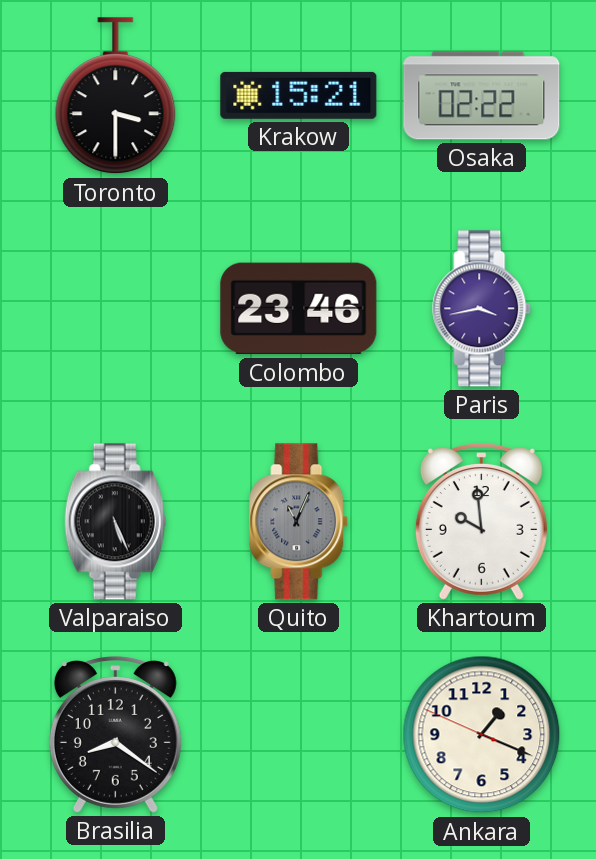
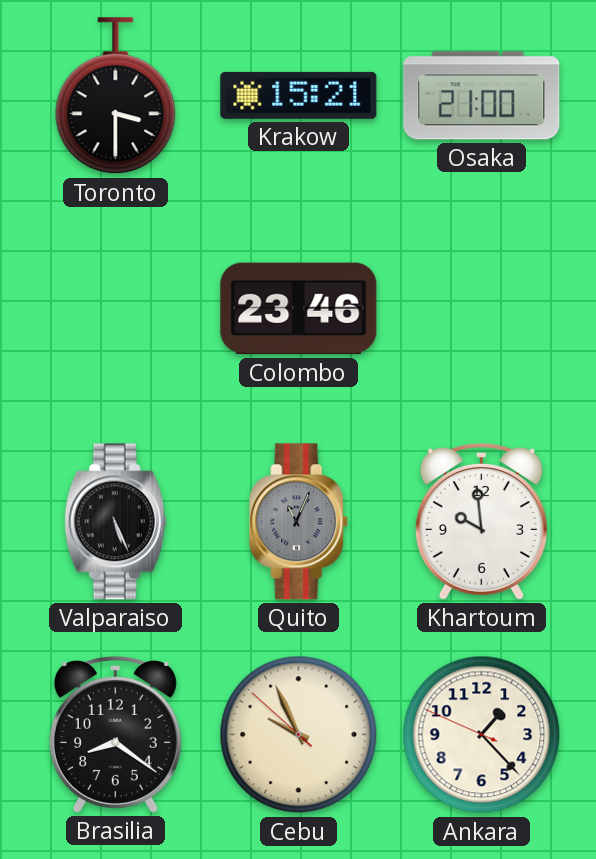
Osaka: 02:22 -> 21:00
Paris: 3:43 -> none
Cebu: none -> 9:55
Ankara: 1:18 -> 1:22
